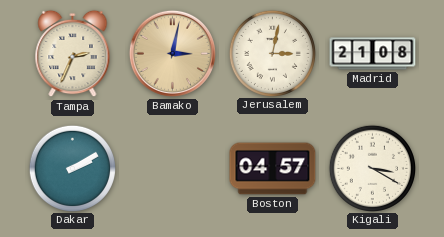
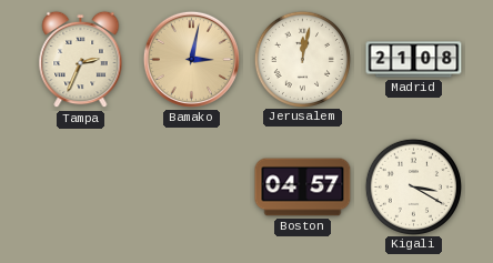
Jerusalem: 3:02 -> 12:02
Dakar: 2:10 -> none
